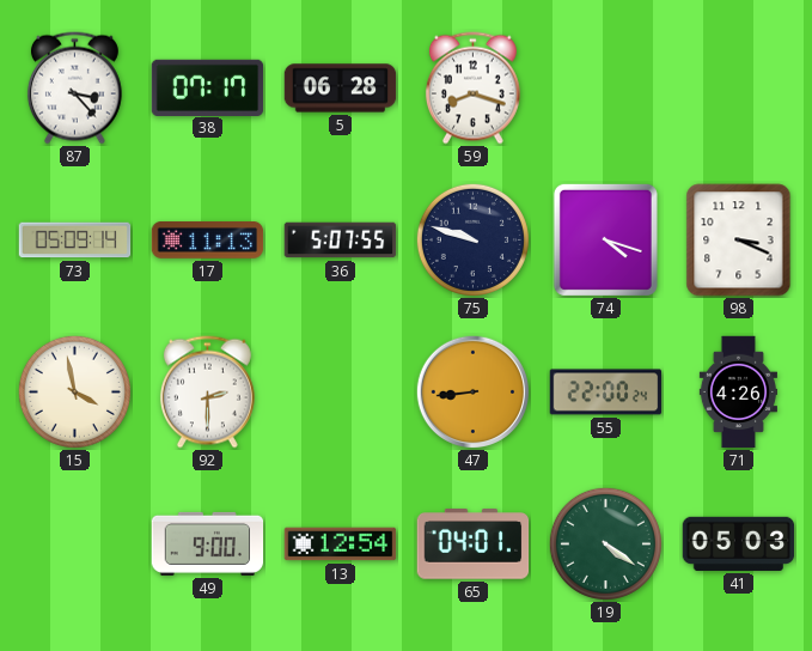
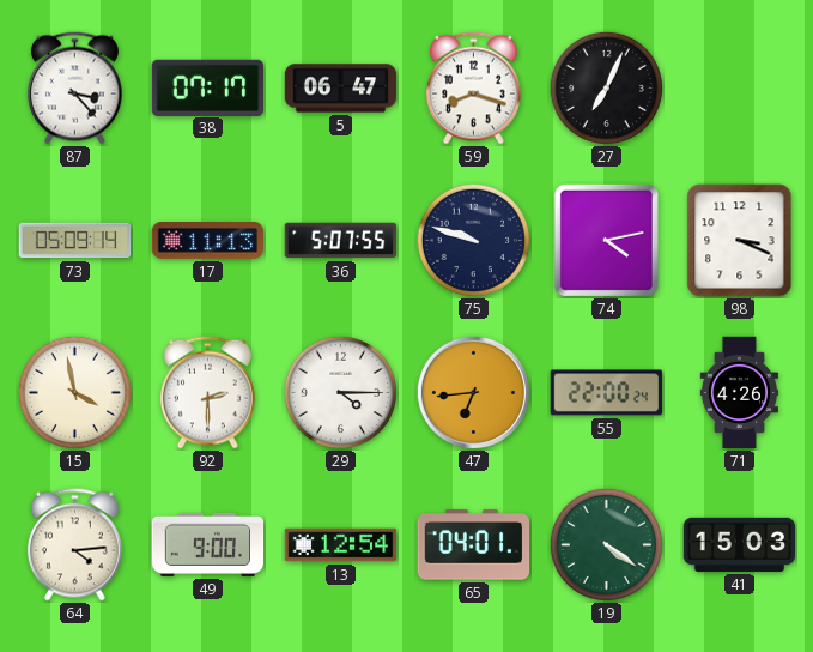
5: 06:28 -> 06:47
27: none -> 7:04
74: 4:18 -> 4:13
29: none -> 4:15
47: 8:44 -> 6:44
64: none -> 4:14
41: 05:03 -> 15:03
